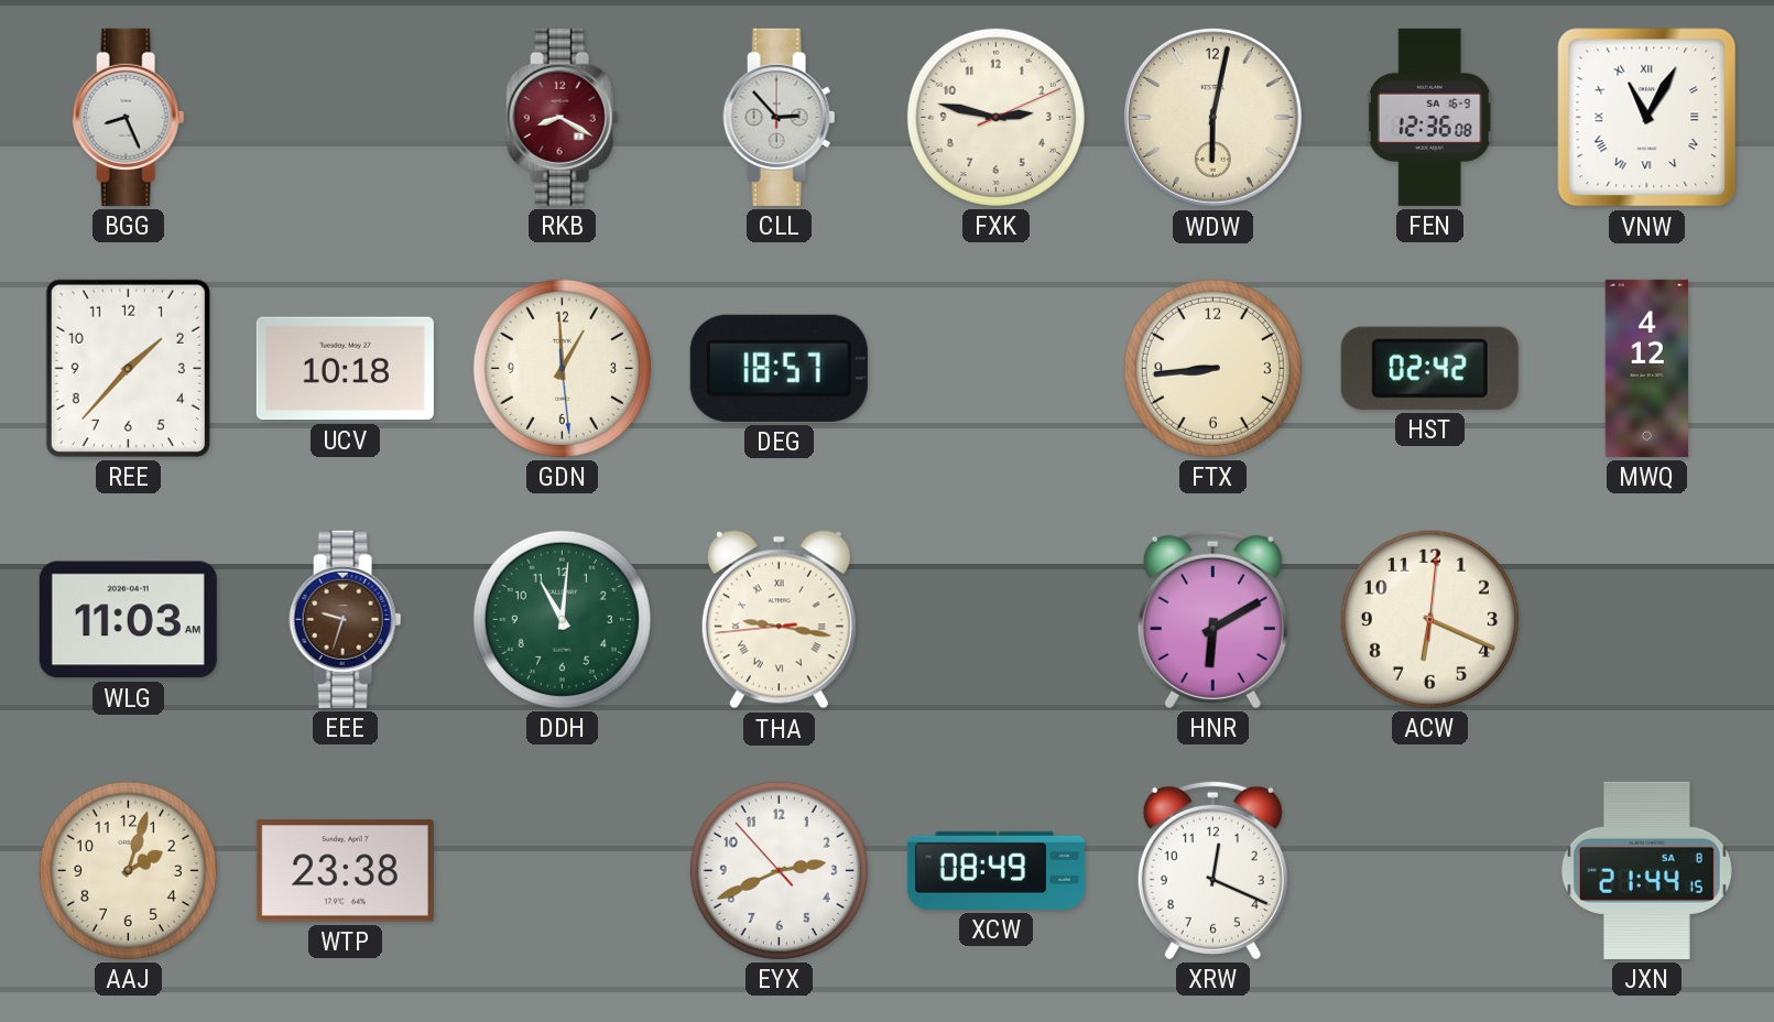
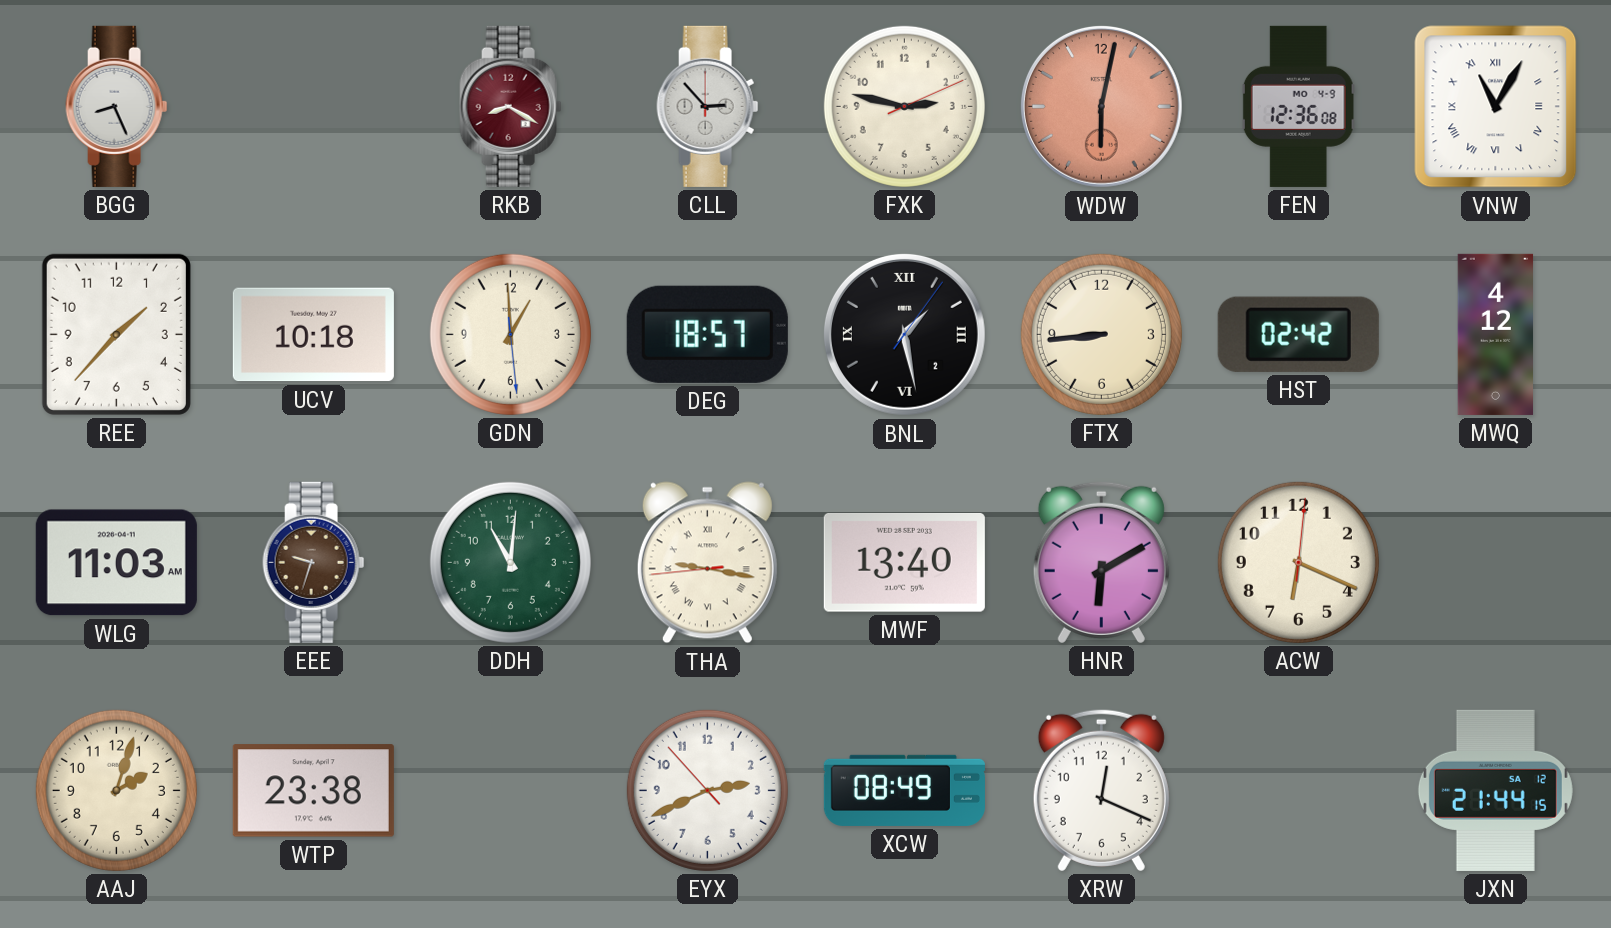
WDW dial: cream -> salmon
FEN date: SA 16-9 -> MO 4-9
BNL: none -> 1:28
MWF: none -> 13:40
JXN date: SA 8 -> SA 12
